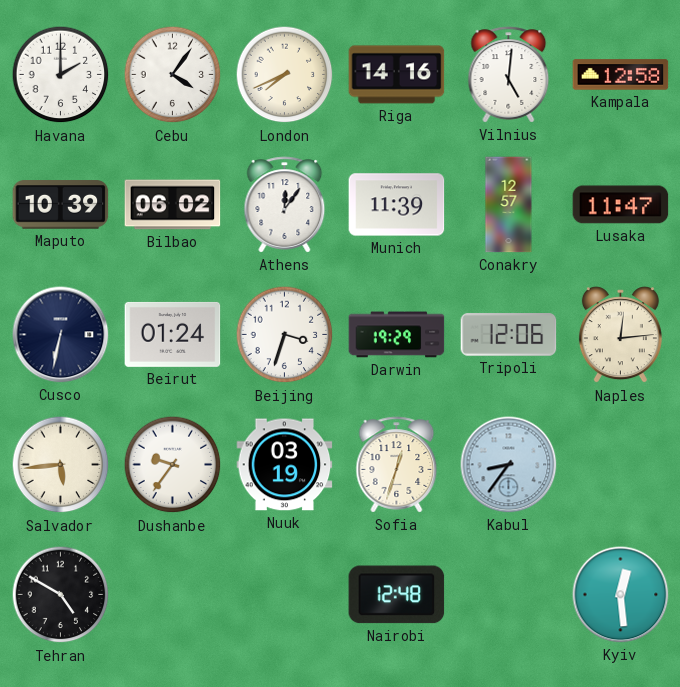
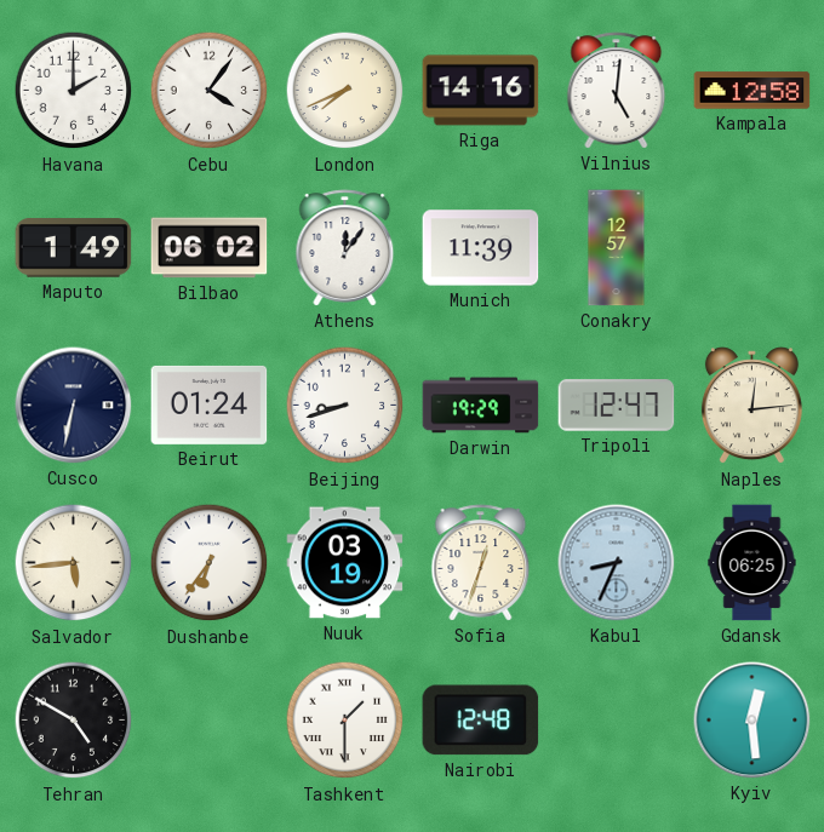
Maputo: 10:39 -> 1:49
Lusaka: 11:47 -> none
Beijing: 3:33 -> 8:42
Tripoli: 12:06 -> 12:47
Dushanbe: 9:36 -> 6:36
Kabul: 8:36 -> 8:34
Gdansk: none -> 06:25
Tashkent: none -> 1:30
